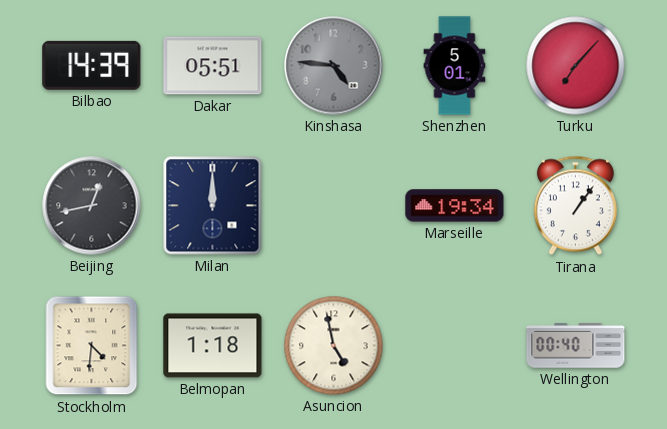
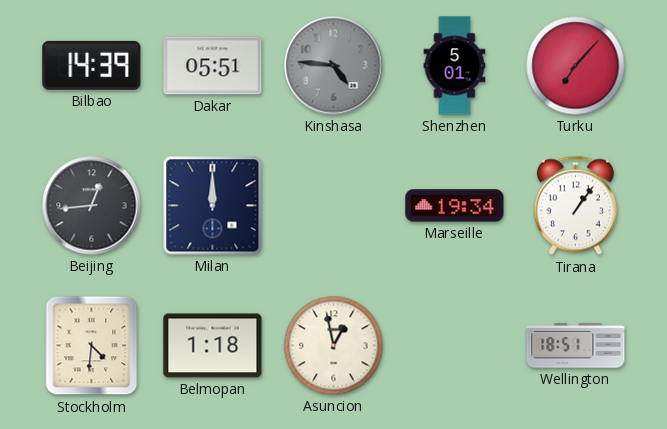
Beijing: 12:43 -> 12:44
Asuncion: 4:58 -> 12:58
Wellington: 00:40 -> 18:51
